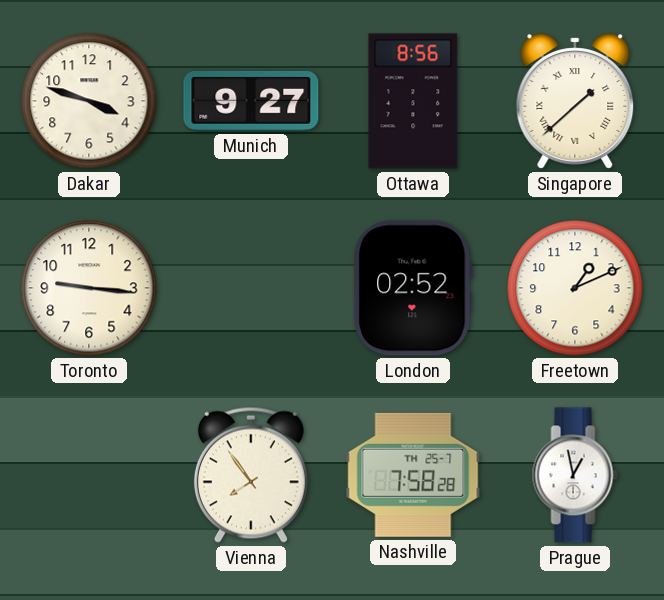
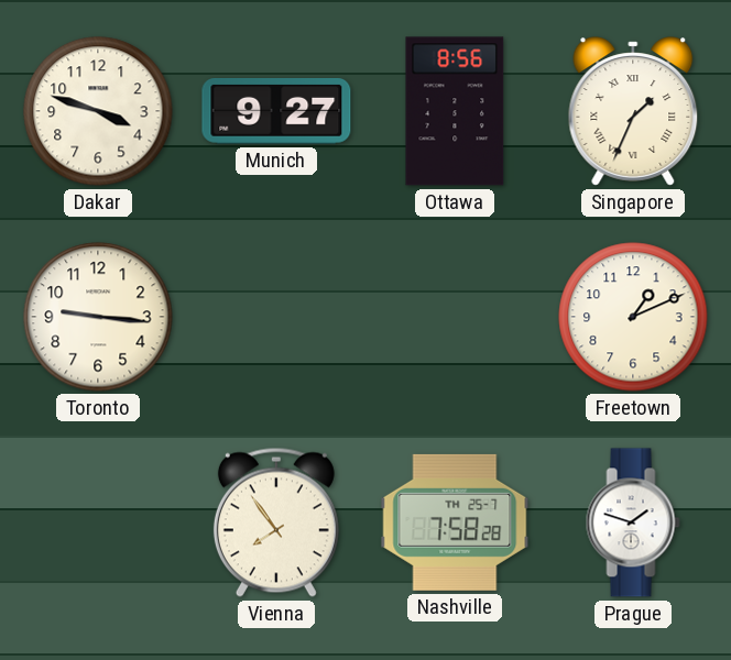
Singapore: 1:38 -> 1:34
London: 02:52 -> none
Prague: 12:58 -> 1:48
